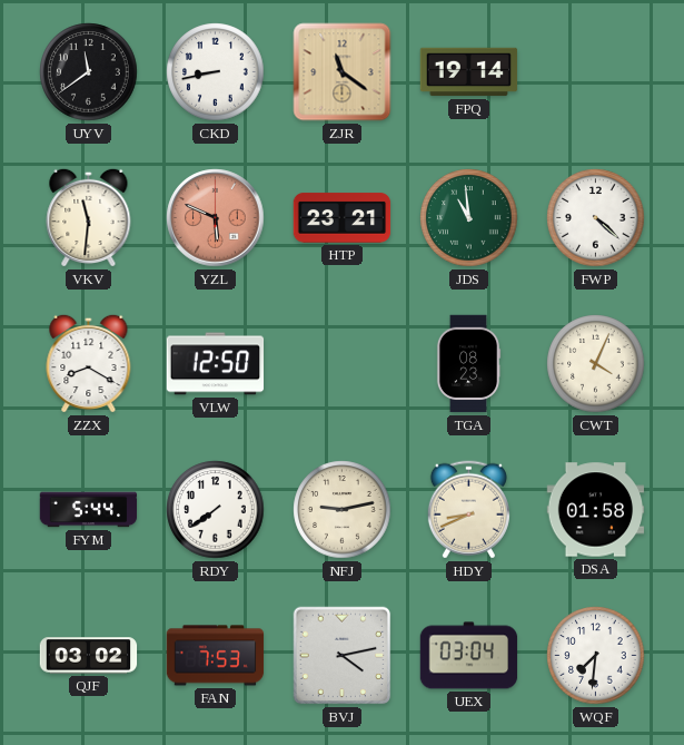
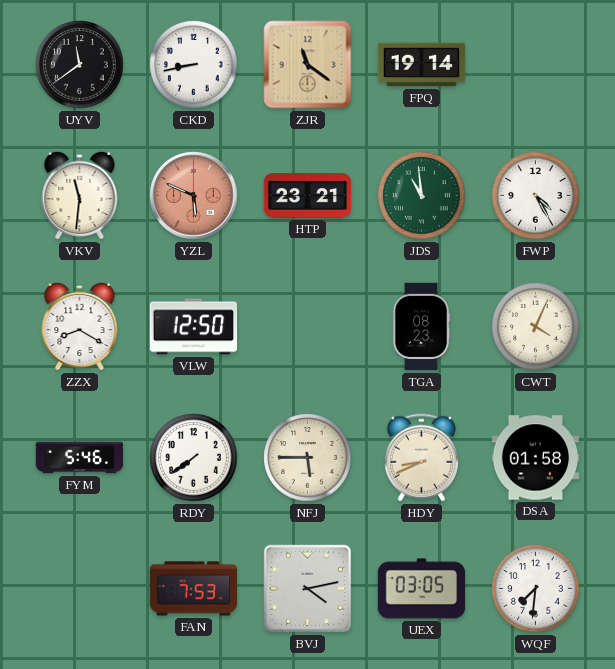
FWP: 4:22 -> 4:25
FYM: 5:44 -> 5:46
NFJ: 9:13 -> 5:45
QJF: 03:02 -> none
UEX: 03:04 -> 03:05
